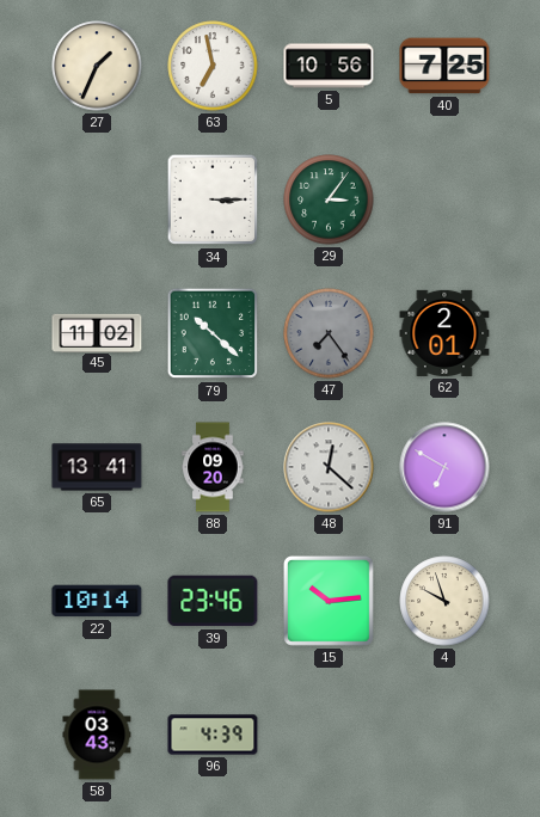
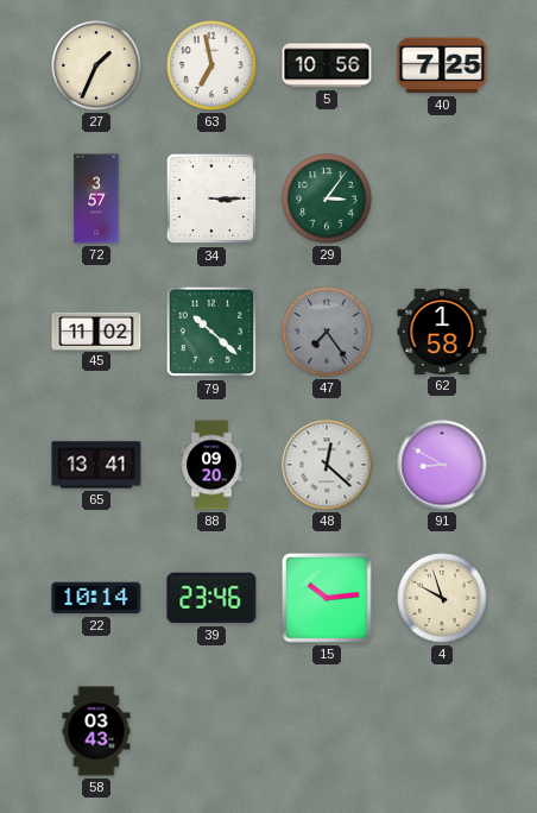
72: none -> 3:57
62: 2:01 -> 1:58
91: 6:50 -> 8:50
96: 4:39 -> none
